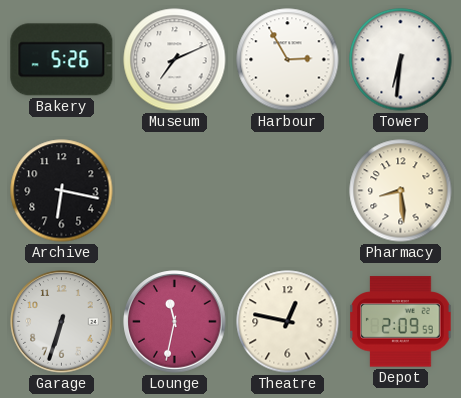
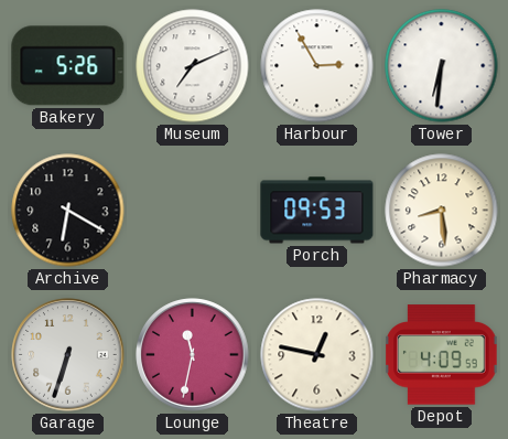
Archive: 6:17 -> 6:20
Porch: none -> 09:53
Depot: 2:09 -> 4:09
